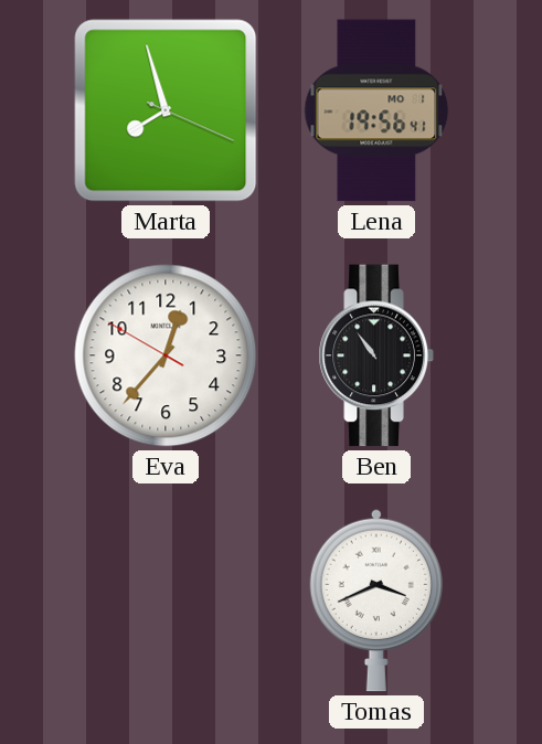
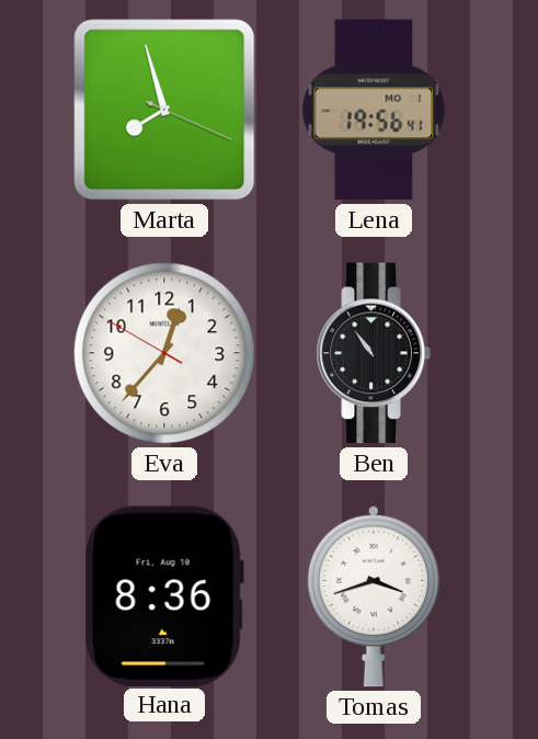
Hana: none -> 8:36
Tomas: 3:41 -> 3:42
